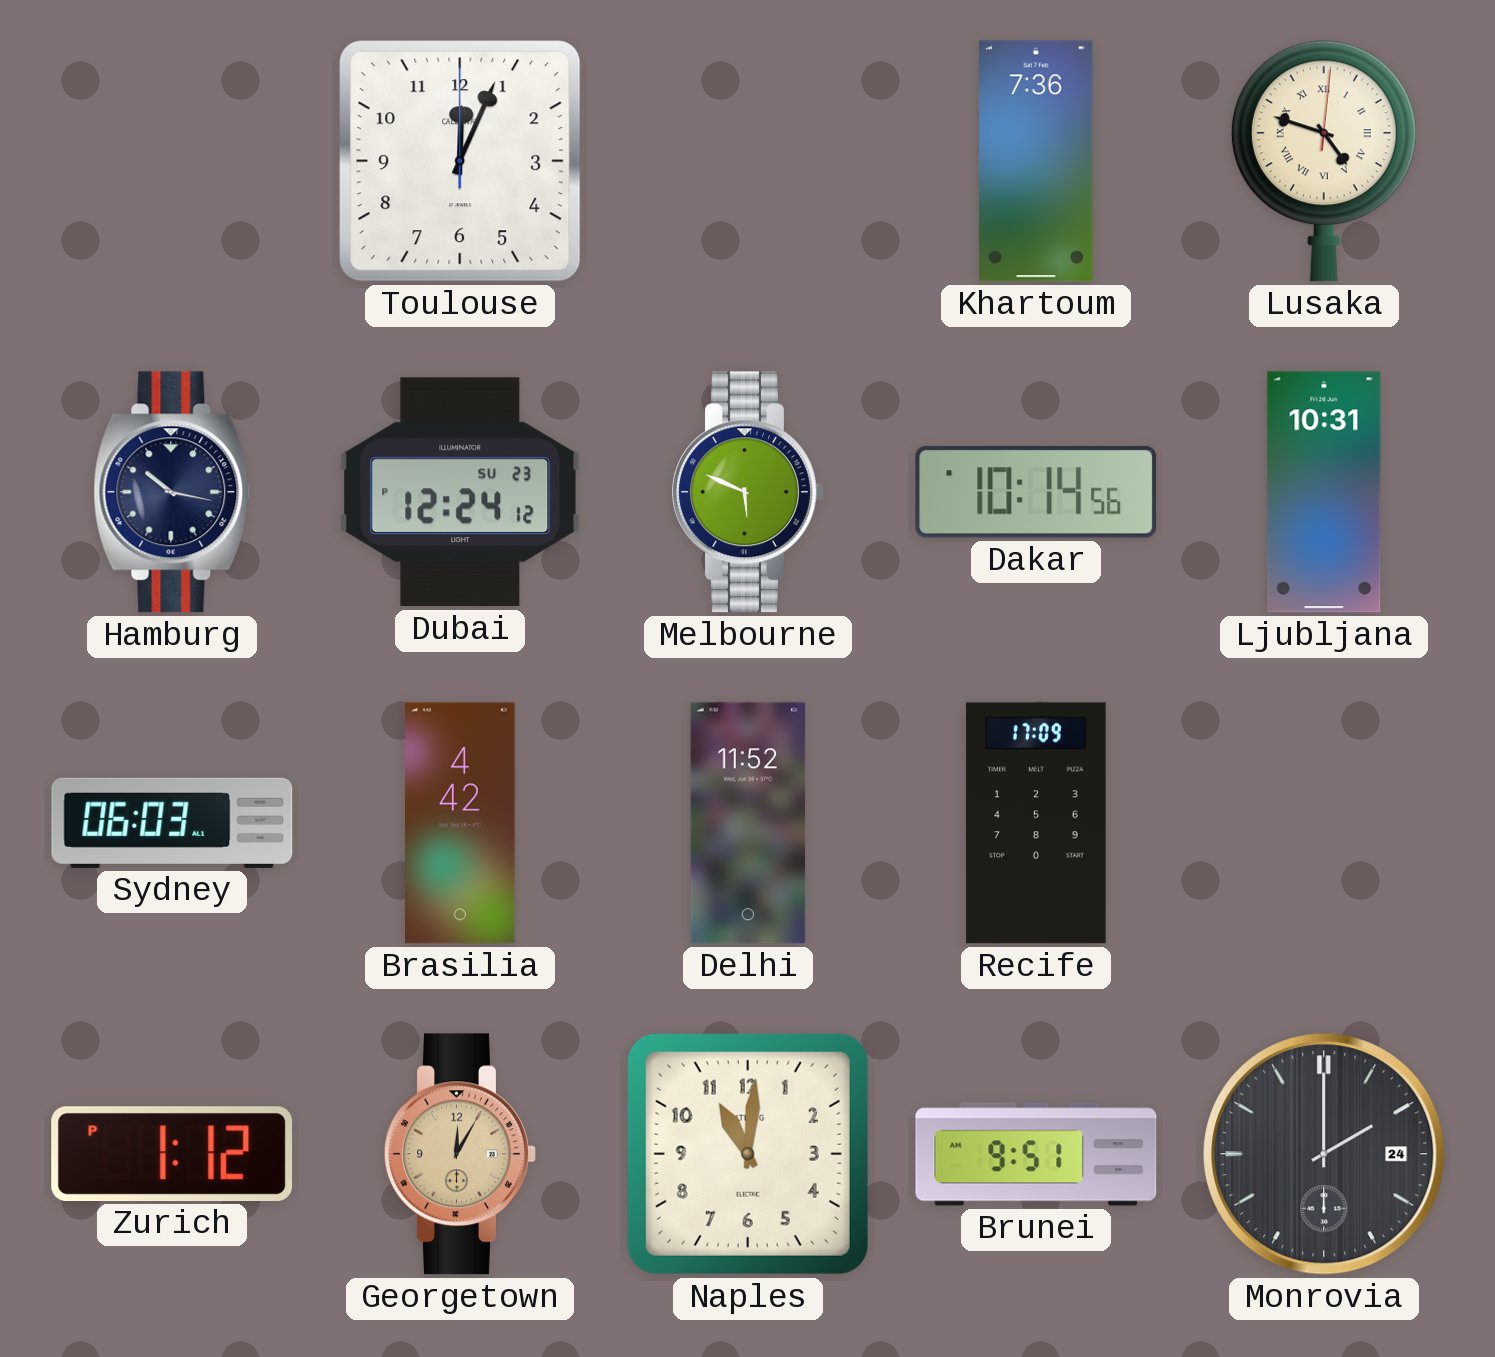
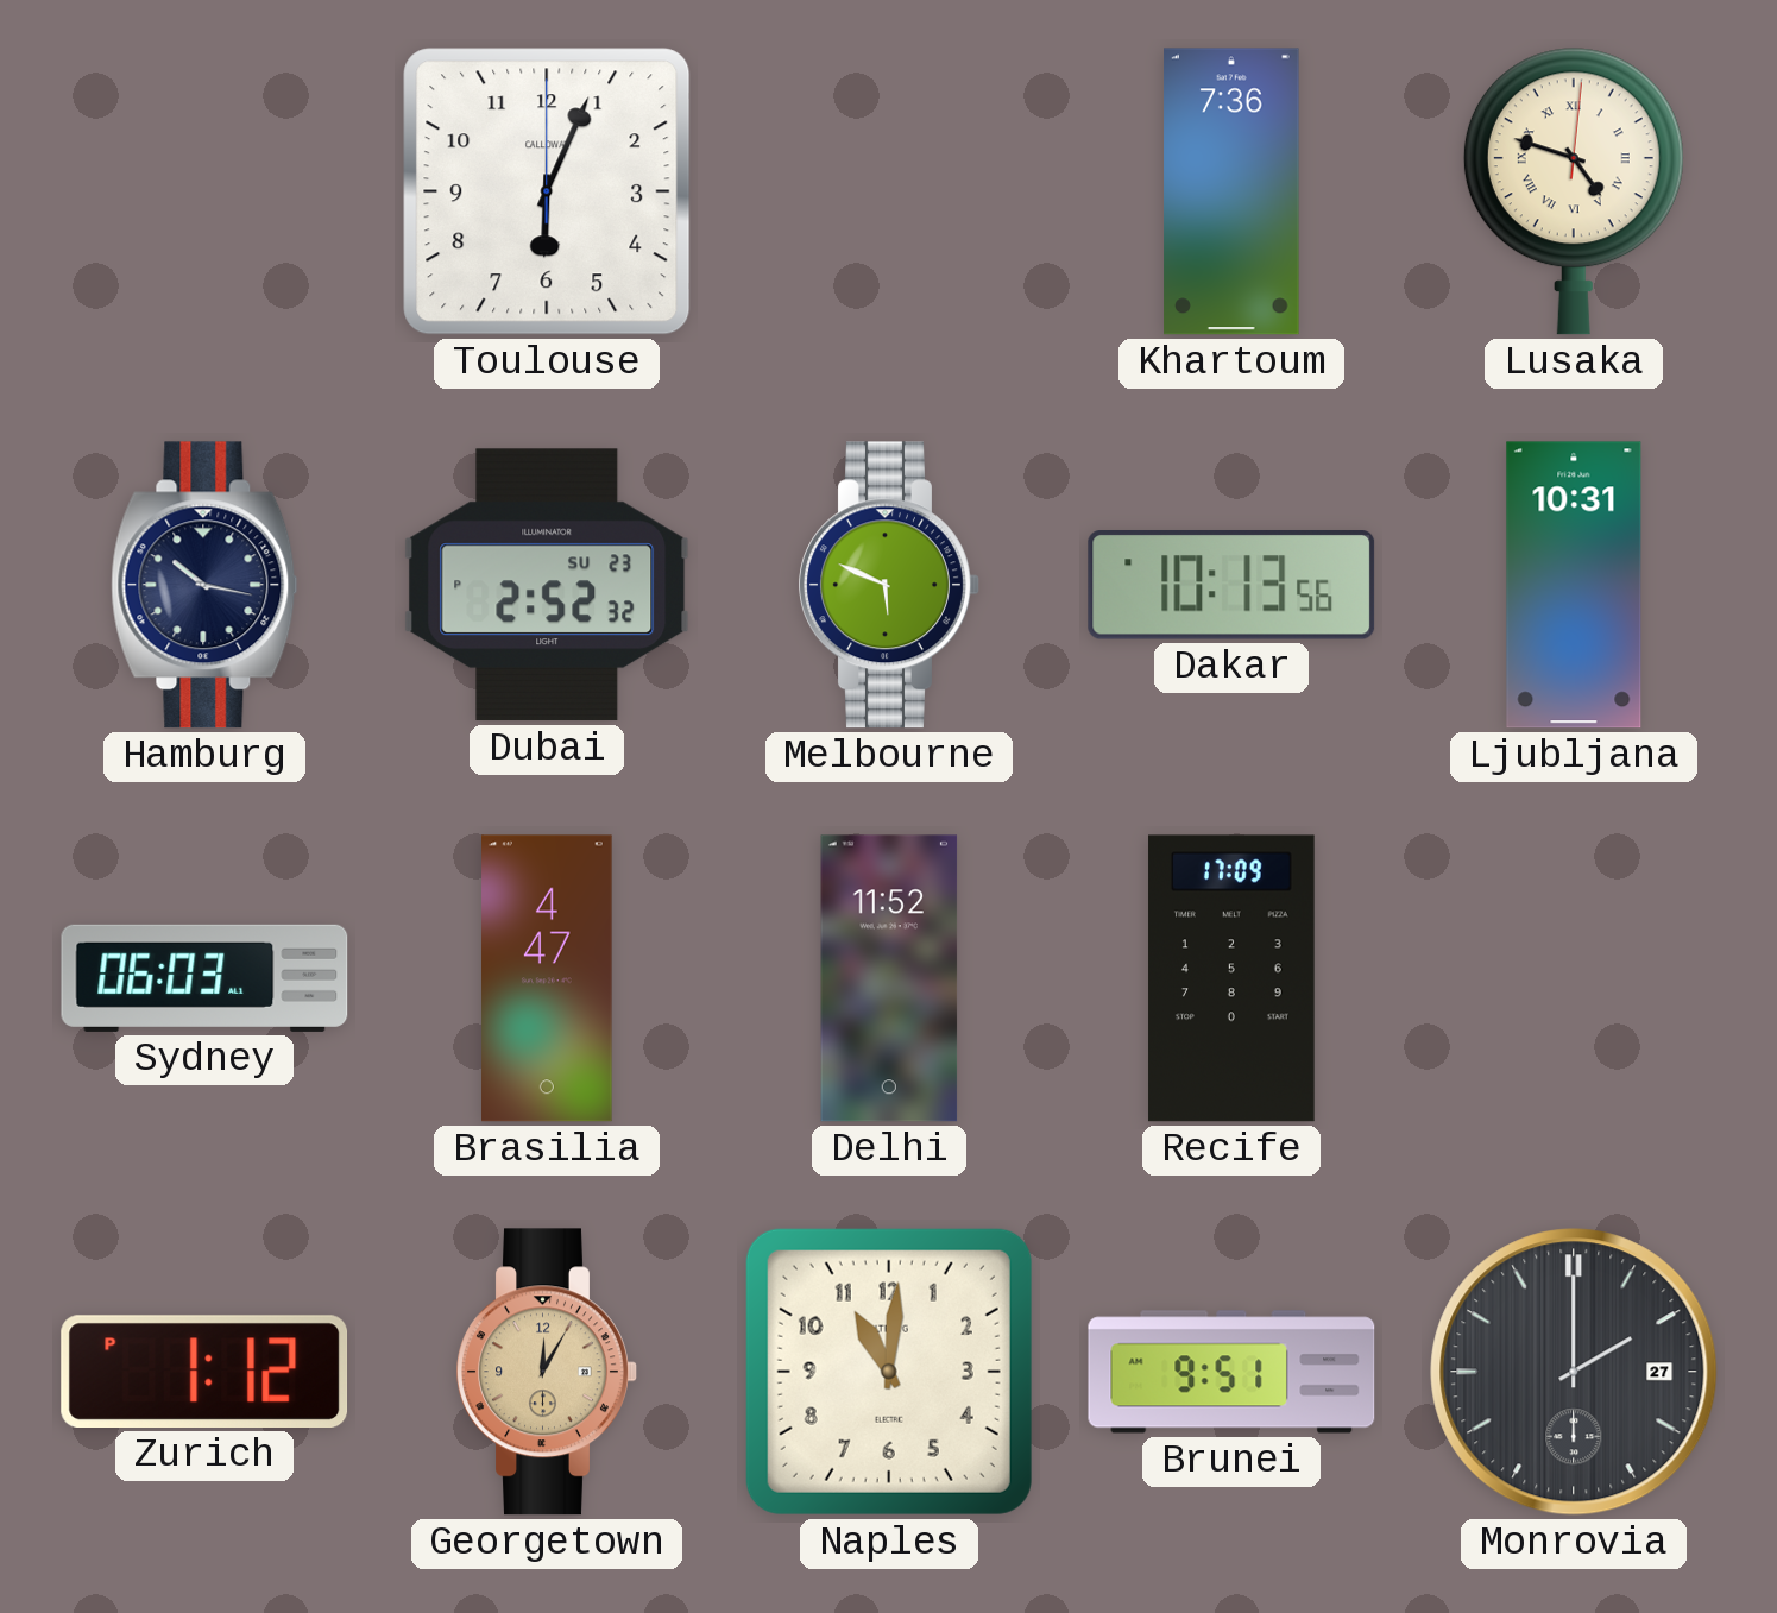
Toulouse: 12:04 -> 6:04
Dubai: 12:24 -> 2:52
Dakar: 10:14 -> 10:13
Brasilia: 4:42 -> 4:47
Monrovia date: 24 -> 27
